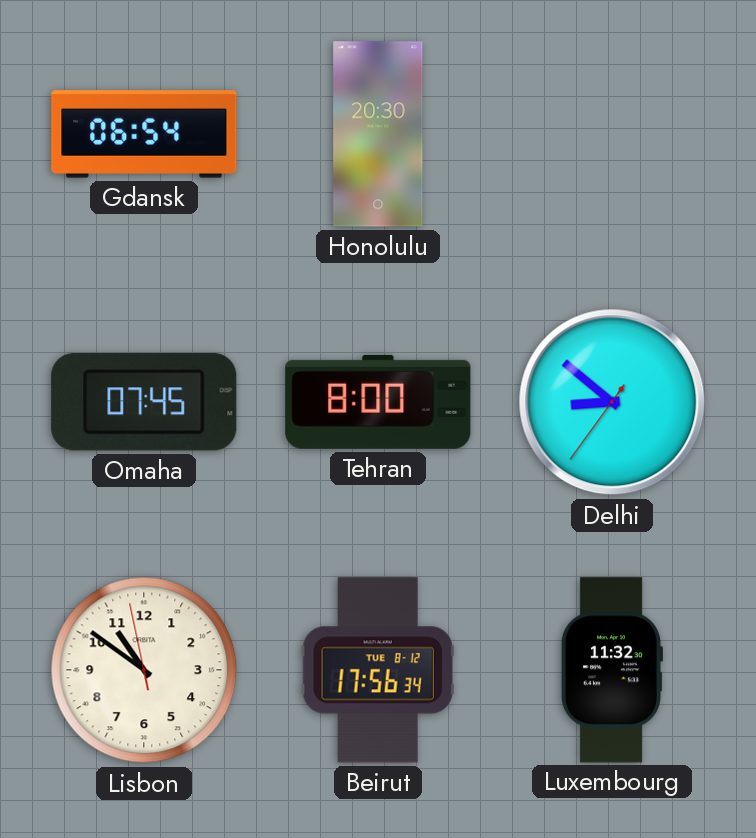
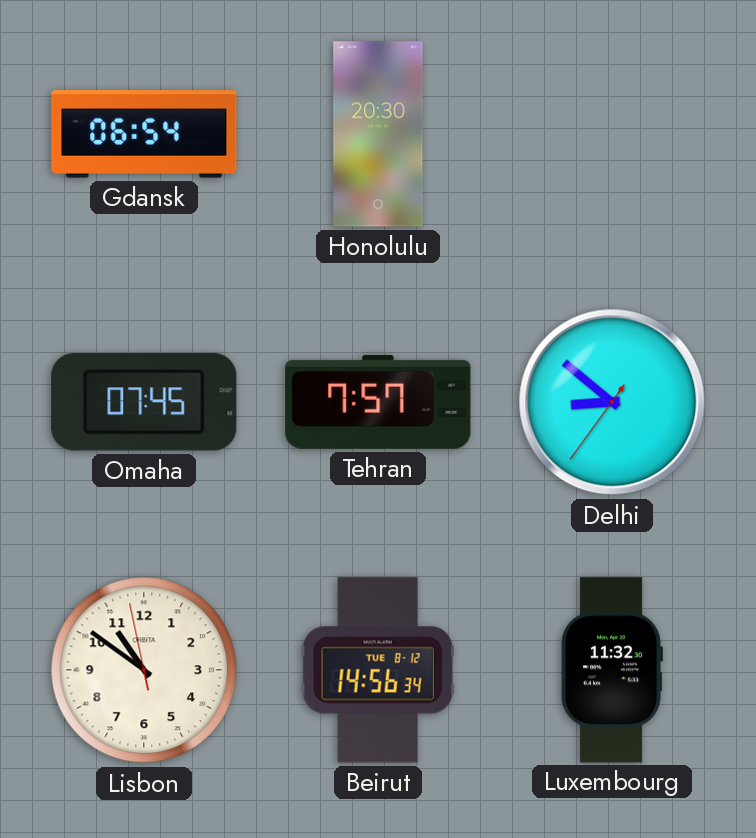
Tehran: 8:00 -> 7:57
Beirut: 17:56 -> 14:56
